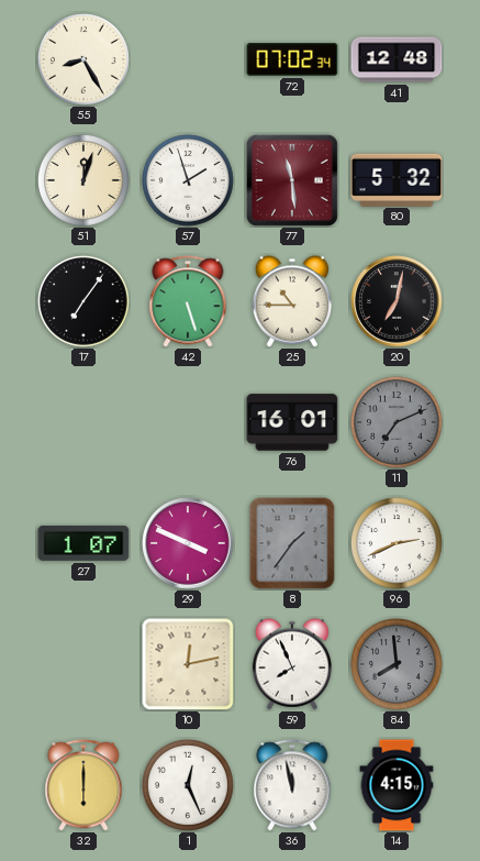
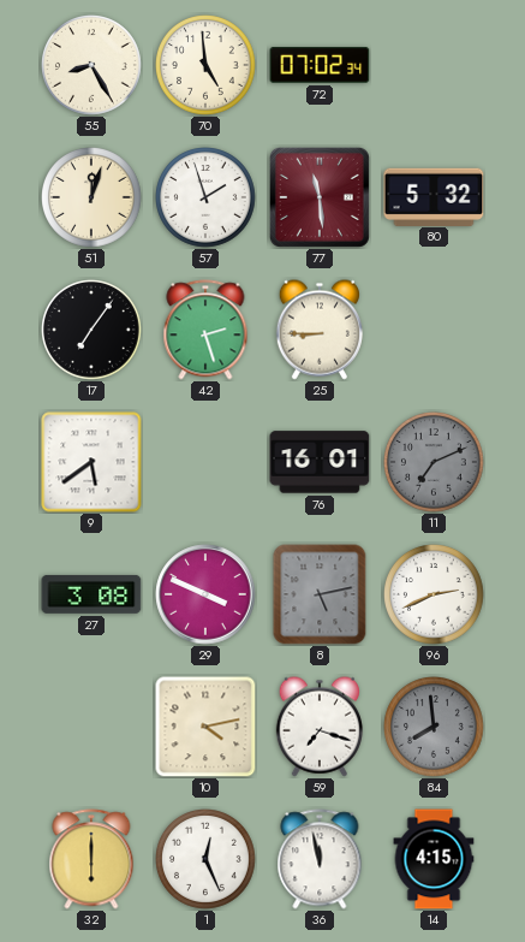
70: none -> 4:59
41: 12:48 -> none
42: 5:27 -> 2:27
25: 10:45 -> 8:45
20: 7:02 -> none
9: none -> 5:39
27: 1:07 -> 3:08
8: 1:36 -> 5:13
10: 12:13 -> 4:13
59: 7:56 -> 7:18
